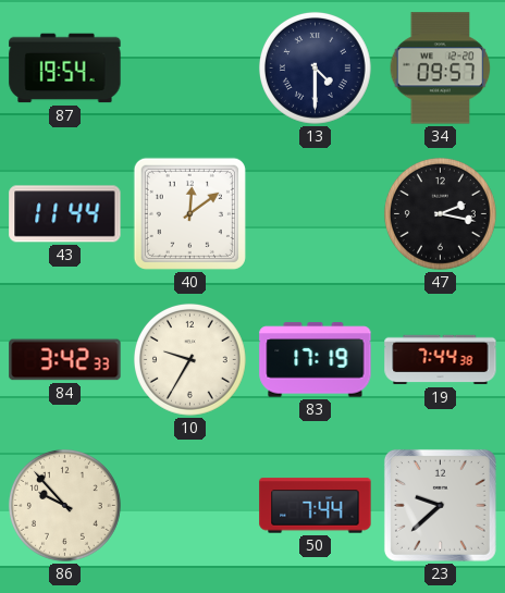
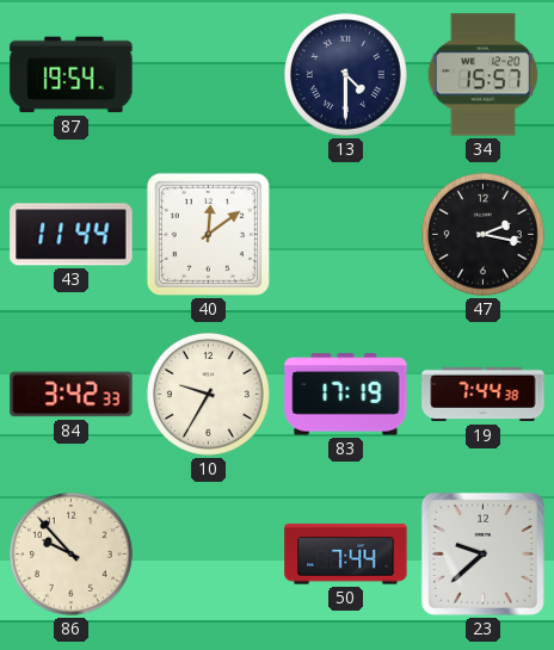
34: 09:57 -> 15:57
